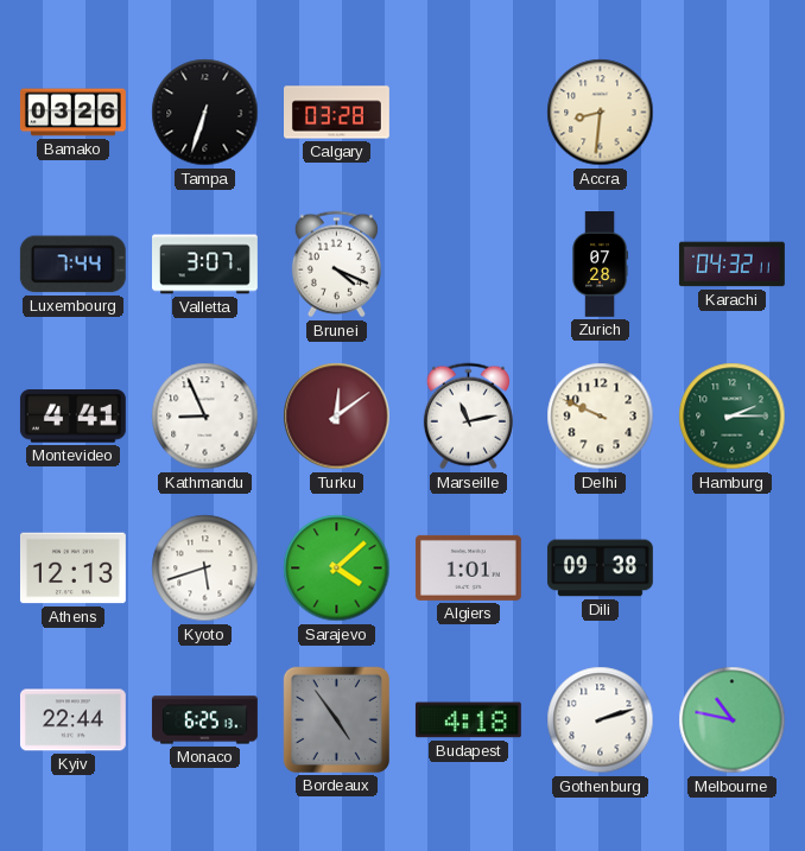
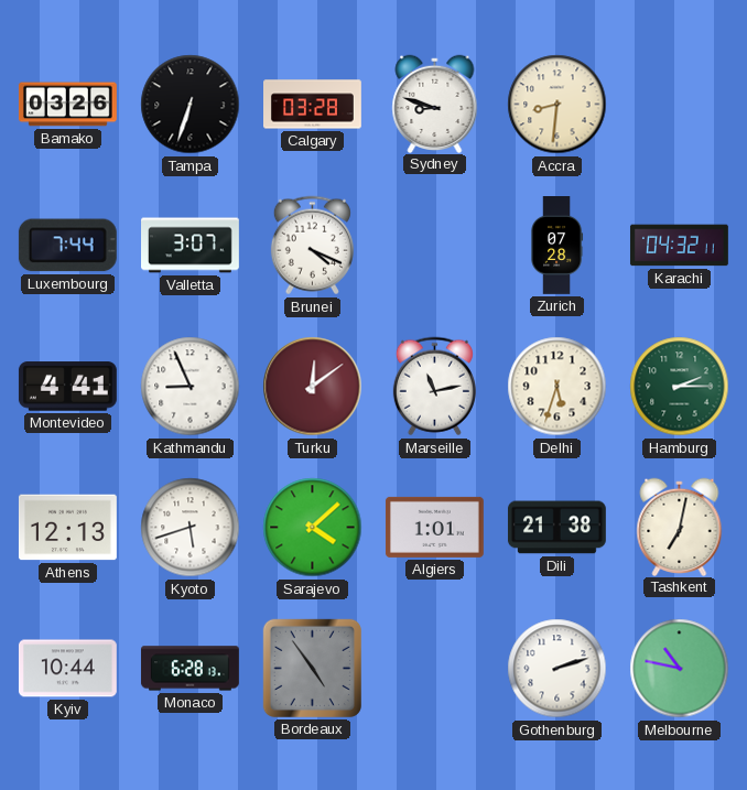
Sydney: none -> 8:48
Delhi: 9:49 -> 5:33
Dili: 09:38 -> 21:38
Tashkent: none -> 7:02
Kyiv: 22:44 -> 10:44
Monaco: 6:25 -> 6:28
Budapest: 4:18 -> none
